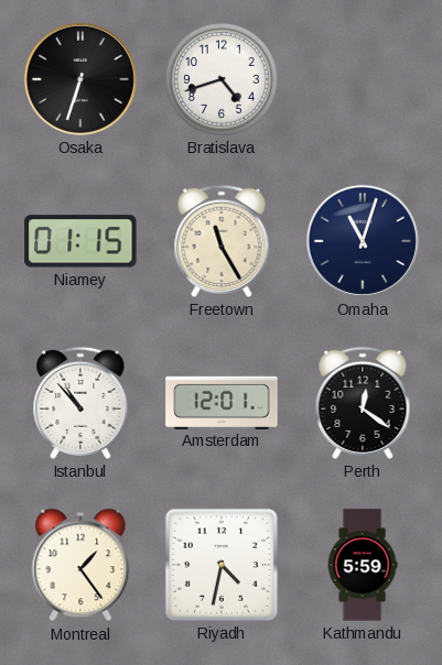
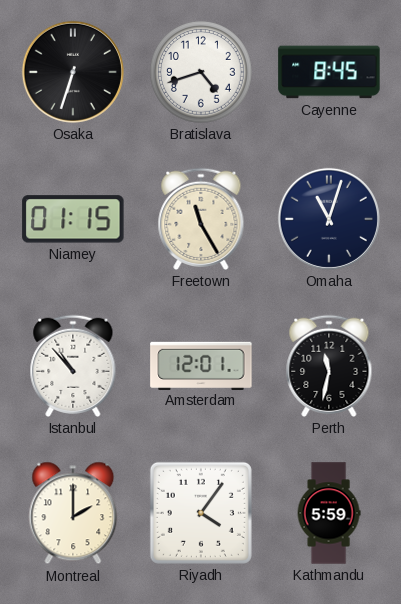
Cayenne: none -> 8:45
Perth: 12:21 -> 11:32
Montreal: 1:24 -> 2:00
Riyadh: 4:32 -> 4:06
